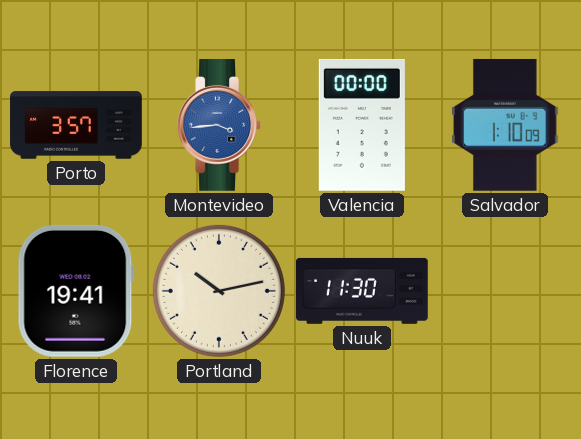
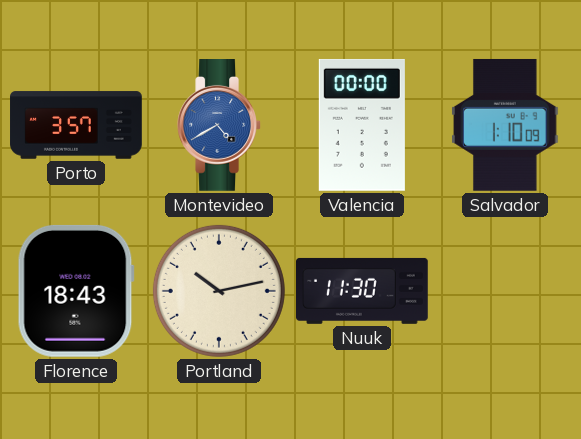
Montevideo: 3:44 -> 4:40
Florence: 19:41 -> 18:43
